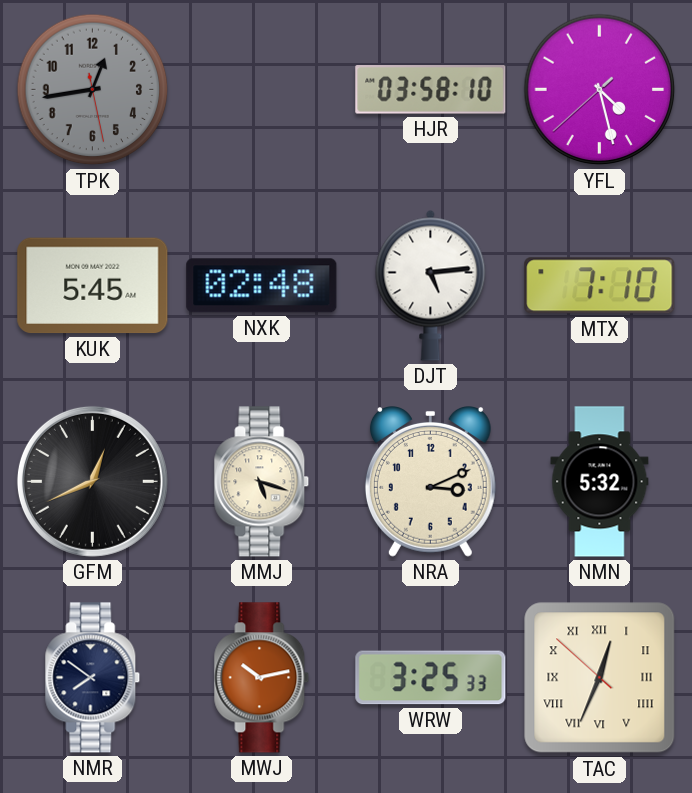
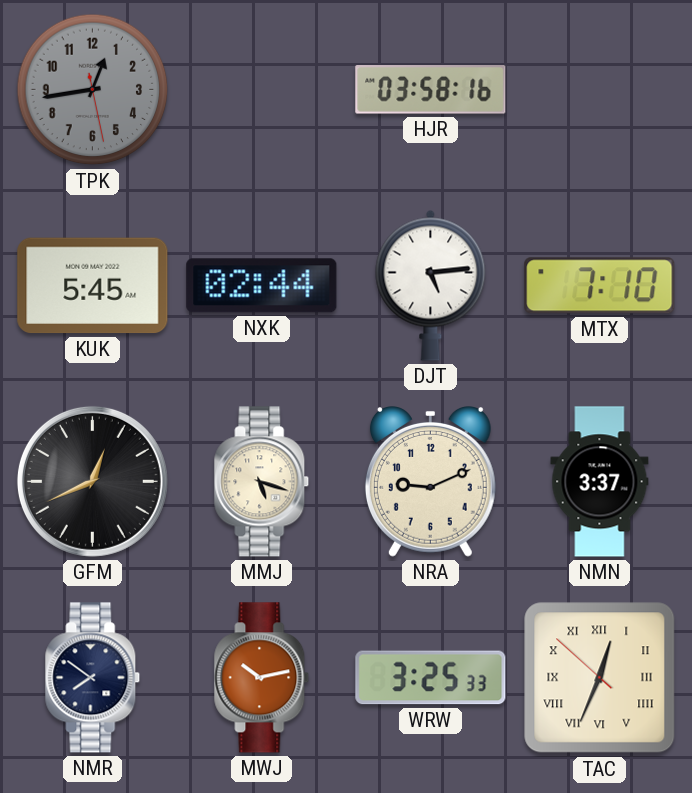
HJR: 03:58:10 -> 03:58:16
YFL: 4:27 -> none
NXK: 02:48 -> 02:44
NRA: 3:11 -> 9:11
NMN: 5:32 -> 3:37
